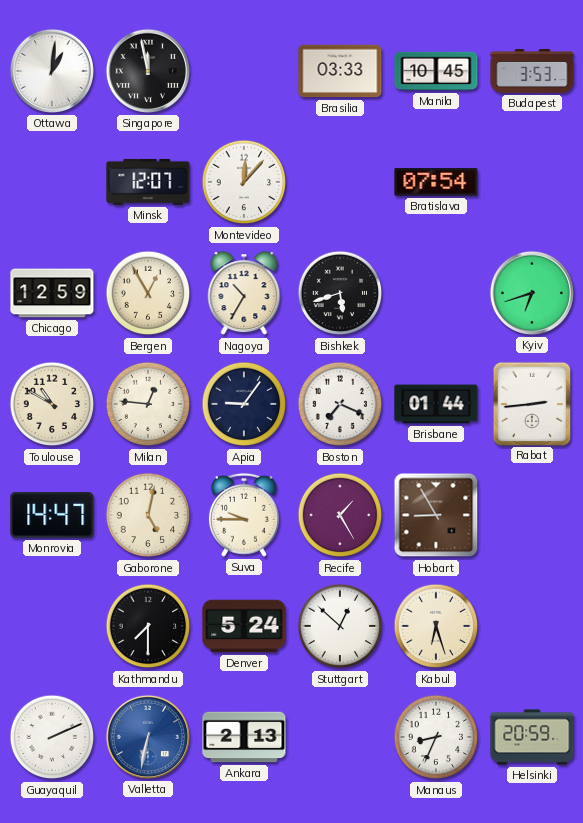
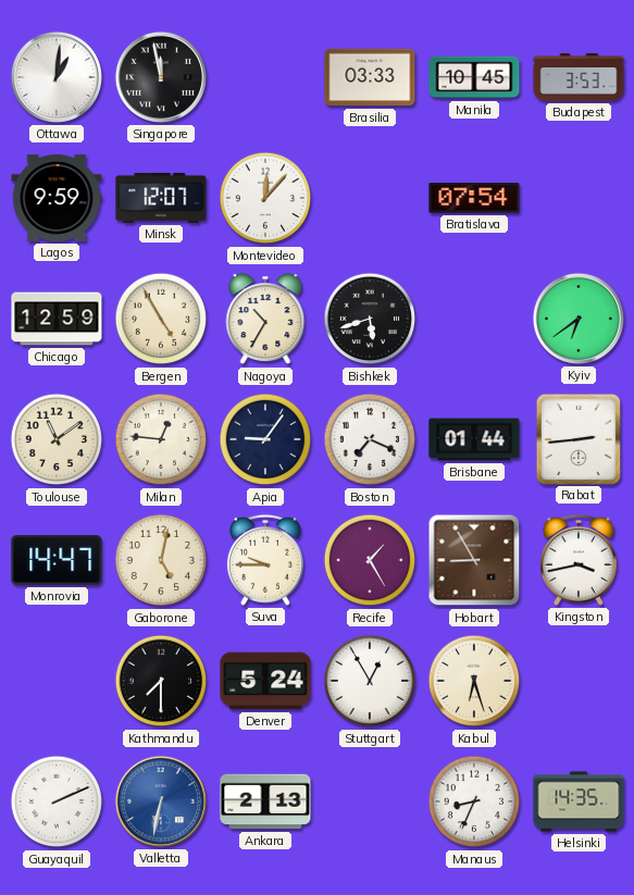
Lagos: none -> 9:59
Bergen: 12:55 -> 4:55
Kyiv: 6:42 -> 6:39
Toulouse: 10:50 -> 11:09
Kingston: none -> 3:43
Stuttgart: 12:52 -> 12:55
Helsinki: 20:59 -> 14:35
